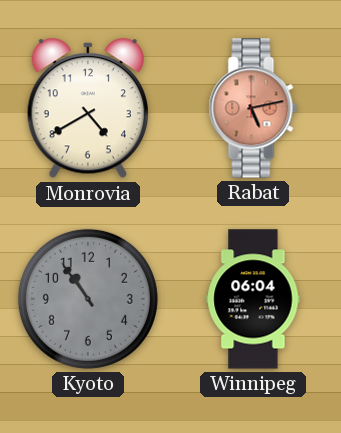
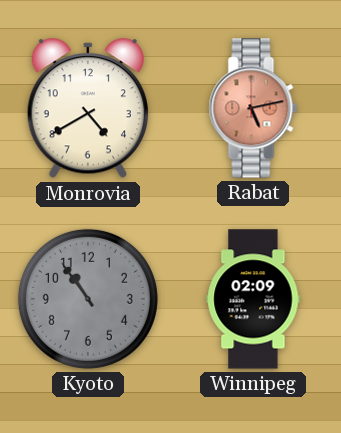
Winnipeg: 06:04 -> 02:09
